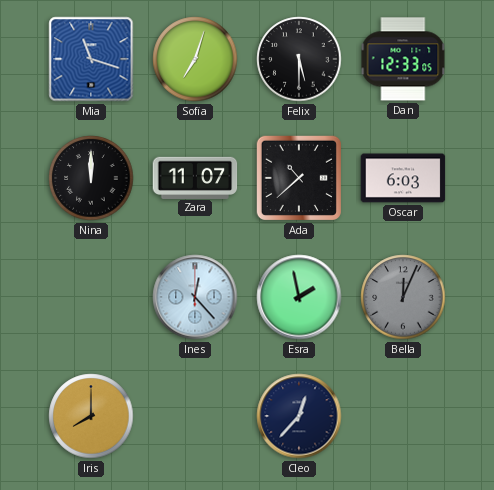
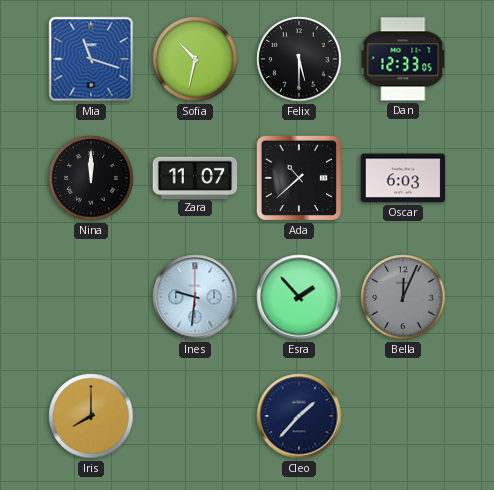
Sofia: 7:03 -> 10:32
Ines: 12:23 -> 9:31
Esra: 1:58 -> 1:53
Cleo: 12:37 -> 1:37
